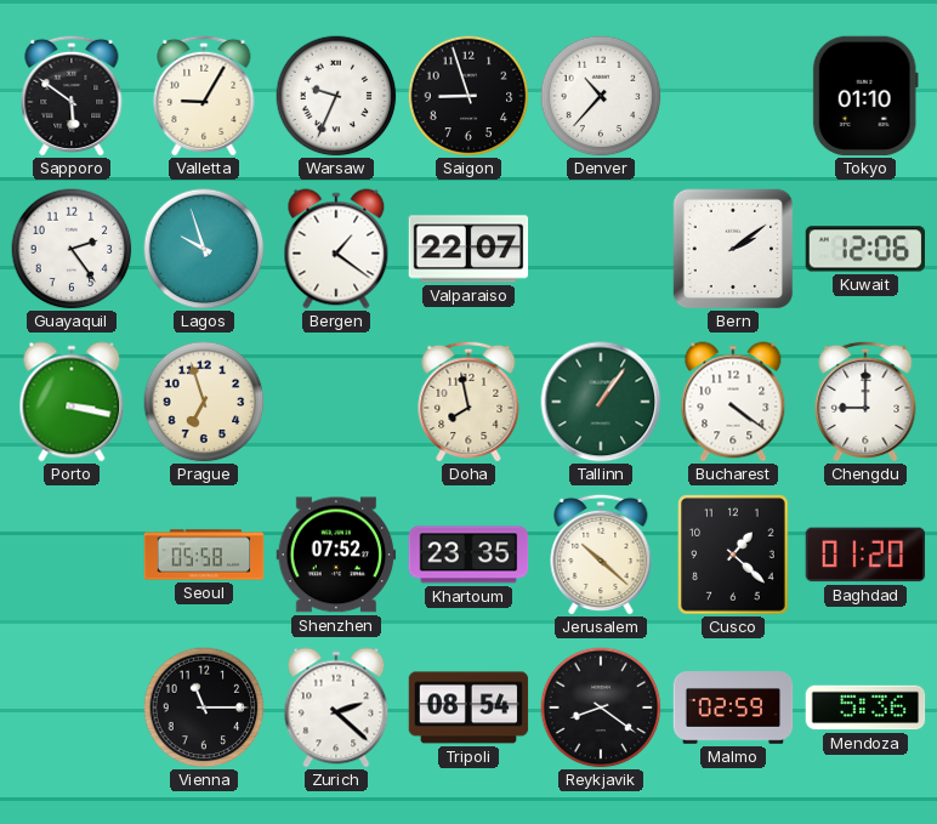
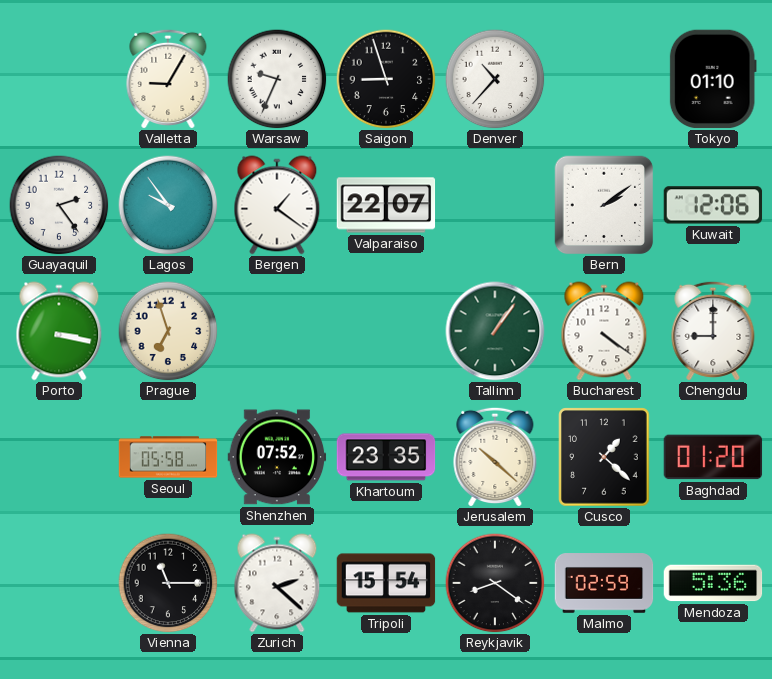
Sapporo: 5:51 -> none
Lagos: 9:57 -> 9:54
Doha: 7:58 -> none
Tripoli: 08:54 -> 15:54
